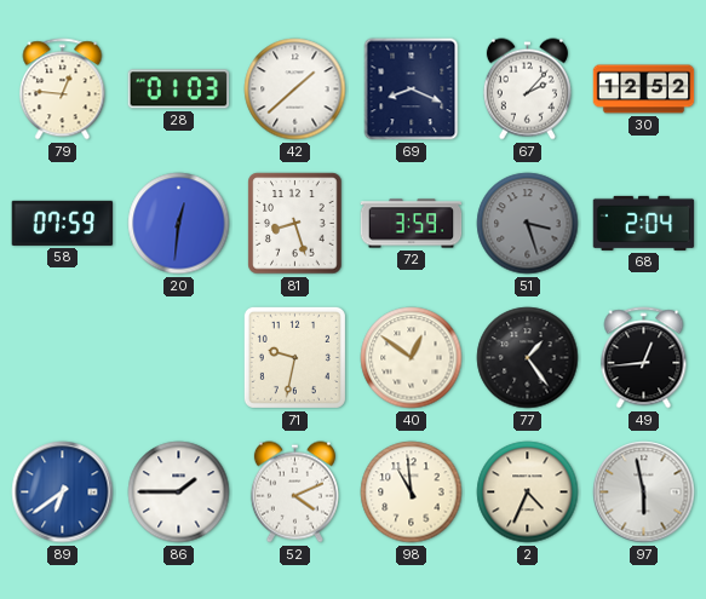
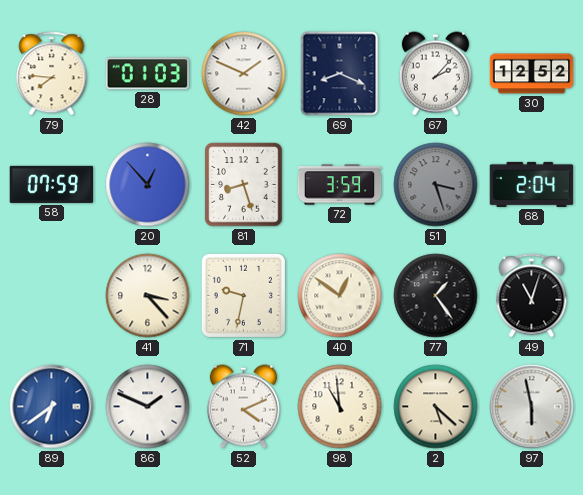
79: 12:46 -> 7:46
42: 1:38 -> 1:49
20: 12:31 -> 12:53
41: none -> 3:23
49: 12:44 -> 11:03
86: 1:45 -> 1:49
2: 4:34 -> 5:22
